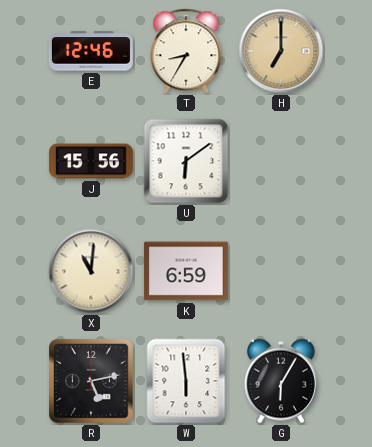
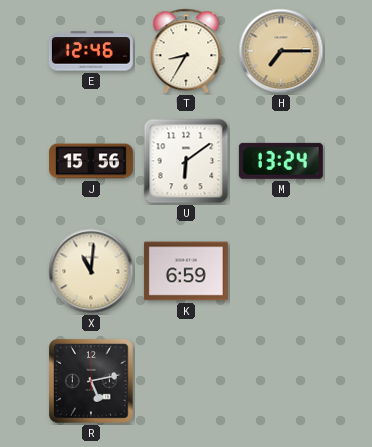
H: 7:00 -> 7:15
M: none -> 13:24
W: 5:59 -> none
G: 6:05 -> none
